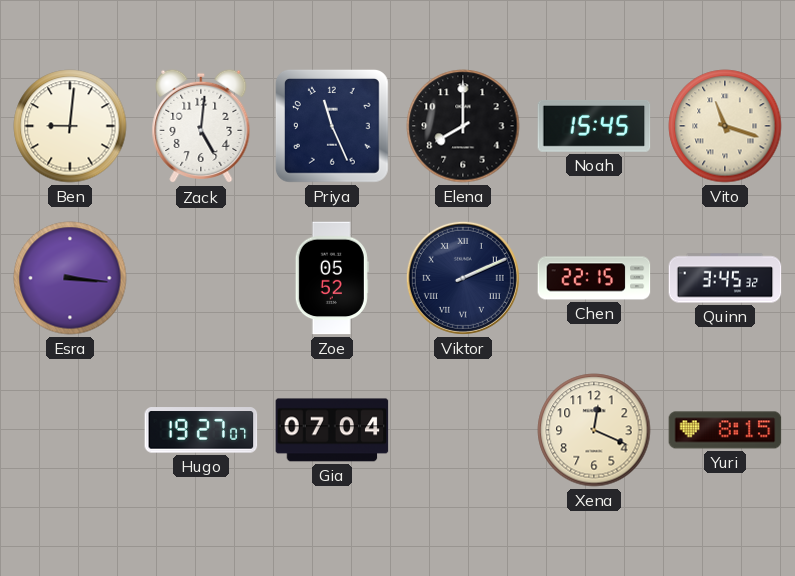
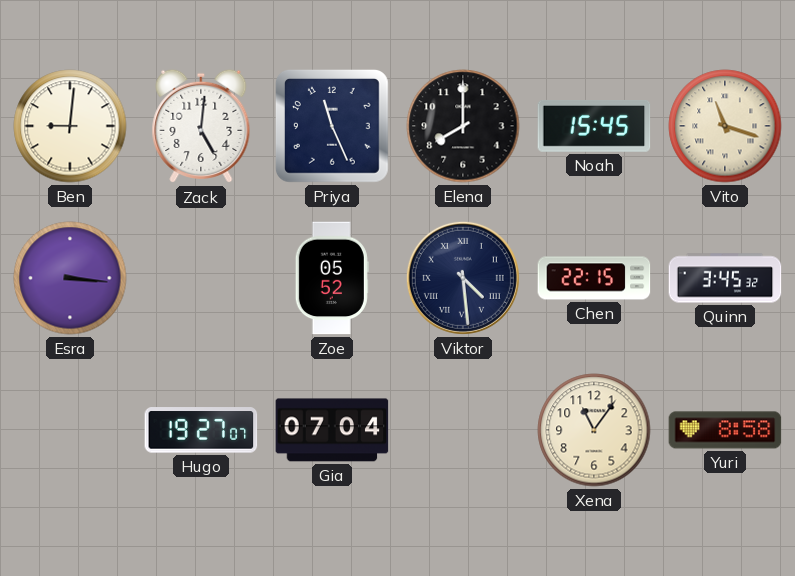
Viktor: 2:11 -> 4:29
Xena: 12:19 -> 11:06
Yuri: 8:15 -> 8:58
